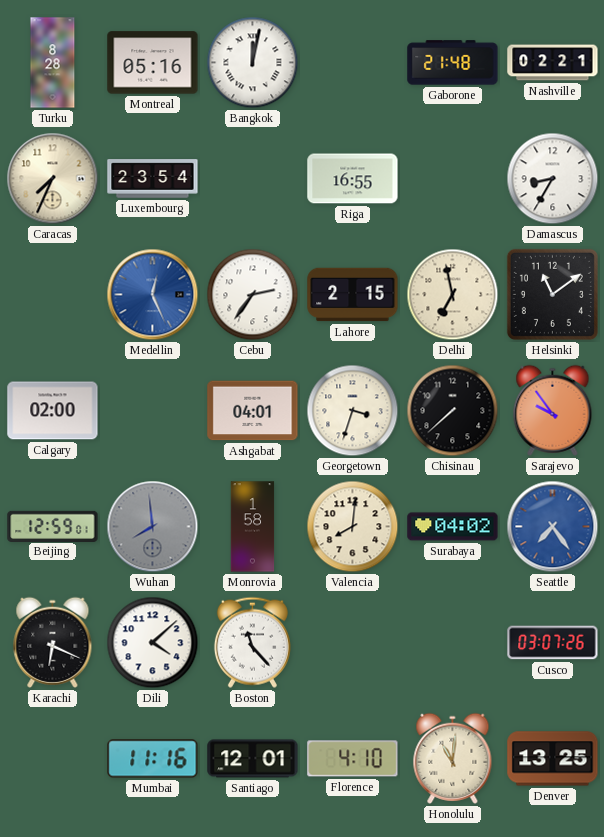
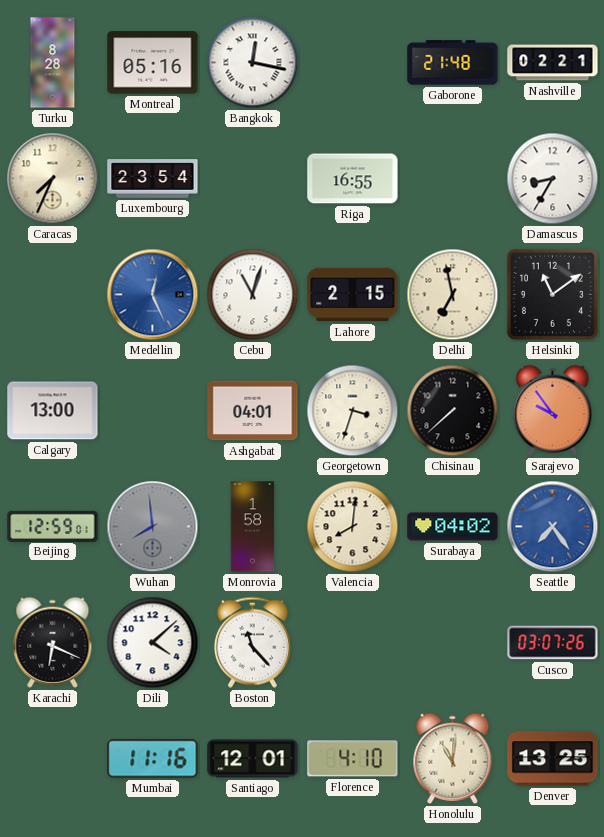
Bangkok: 12:02 -> 12:17
Cebu: 2:36 -> 11:03
Calgary: 02:00 -> 13:00
